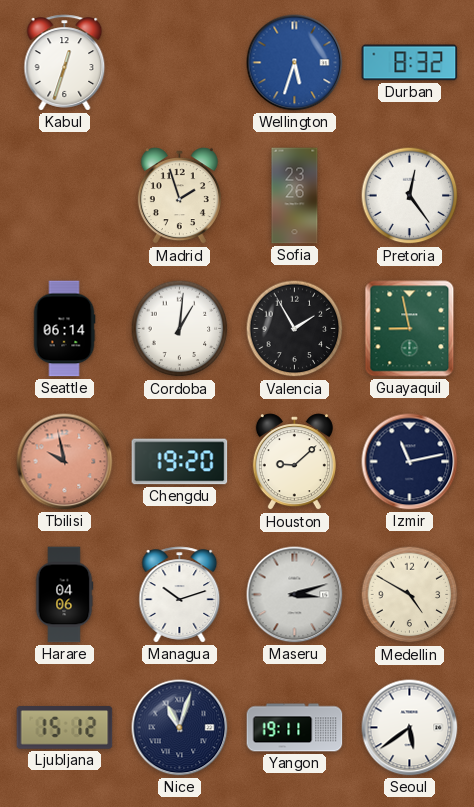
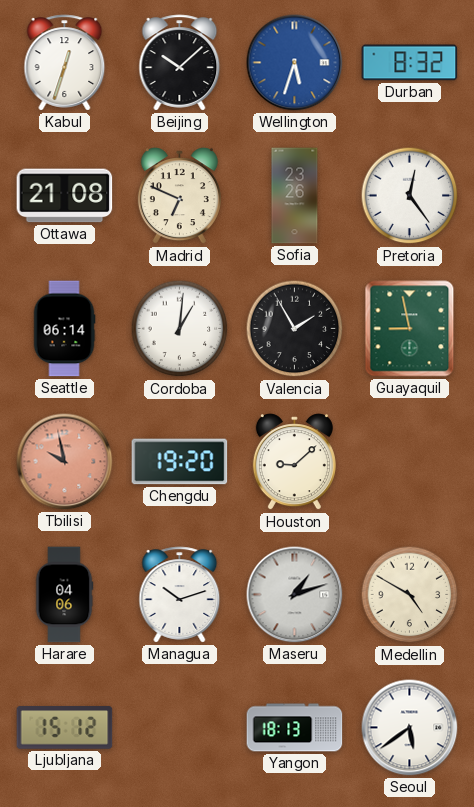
Beijing: none -> 10:08
Ottawa: none -> 21:08
Madrid: 1:57 -> 6:49
Izmir: 11:13 -> none
Maseru: 3:12 -> 1:12
Nice: 11:03 -> none
Yangon: 19:11 -> 18:13
